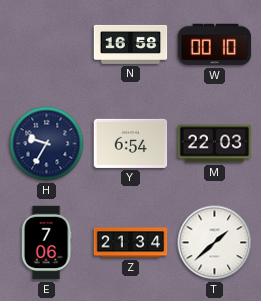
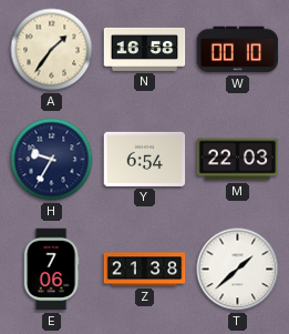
A: none -> 1:36
Z: 21:34 -> 21:38
